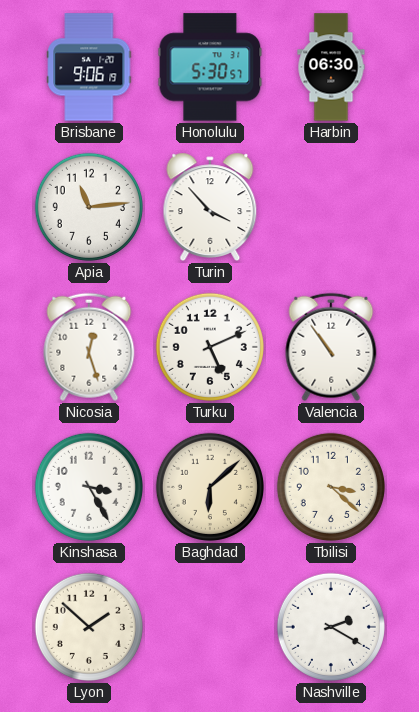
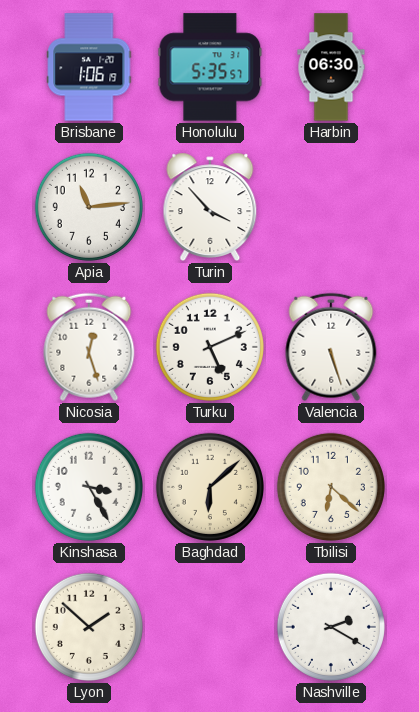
Brisbane: 9:06 -> 1:06
Honolulu: 5:30 -> 5:35
Valencia: 10:54 -> 5:27
Tbilisi: 3:22 -> 6:22
